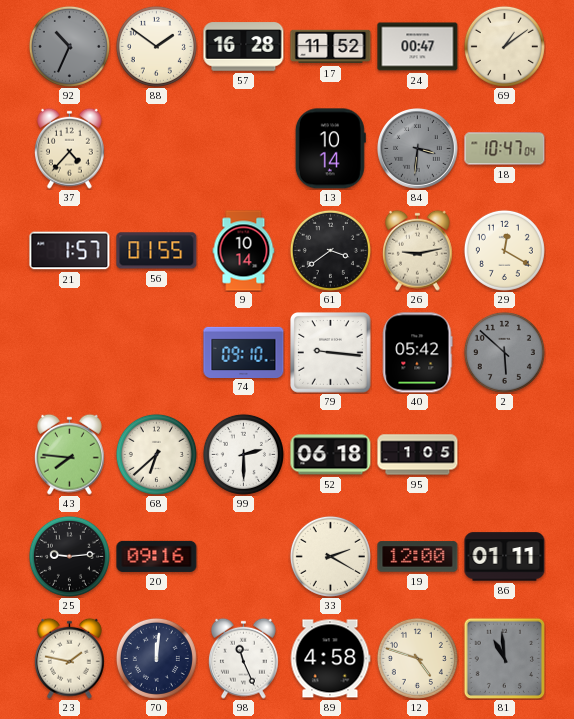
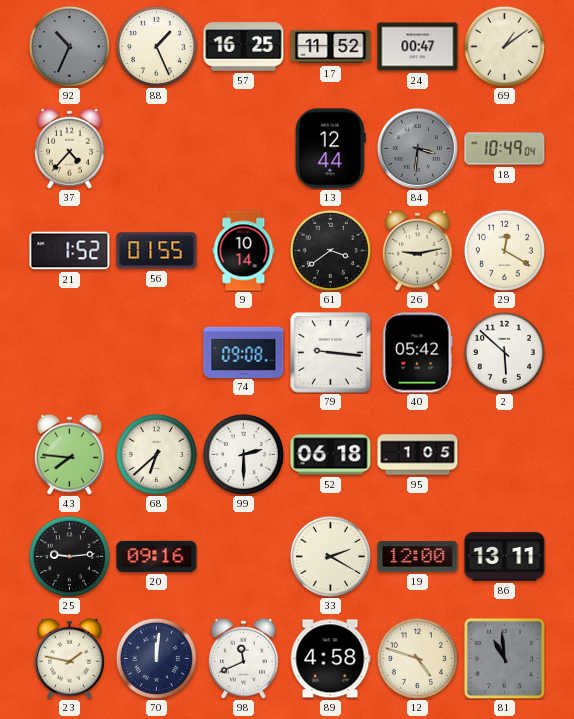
88: 1:51 -> 1:26
57: 16:28 -> 16:25
13: 10:14 -> 12:44
18: 10:47 -> 10:49
21: 1:57 -> 1:52
74: 09:10 -> 09:08
2 dial: grey -> white
86: 01:11 -> 13:11
98: 11:26 -> 11:41
